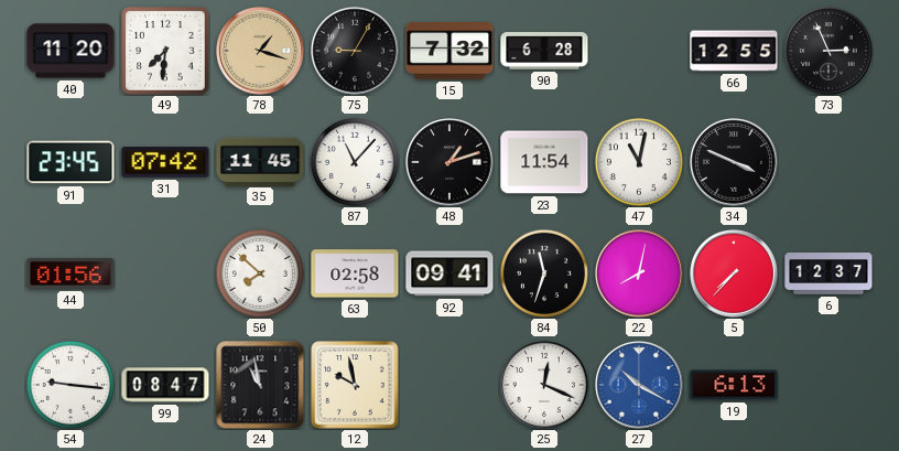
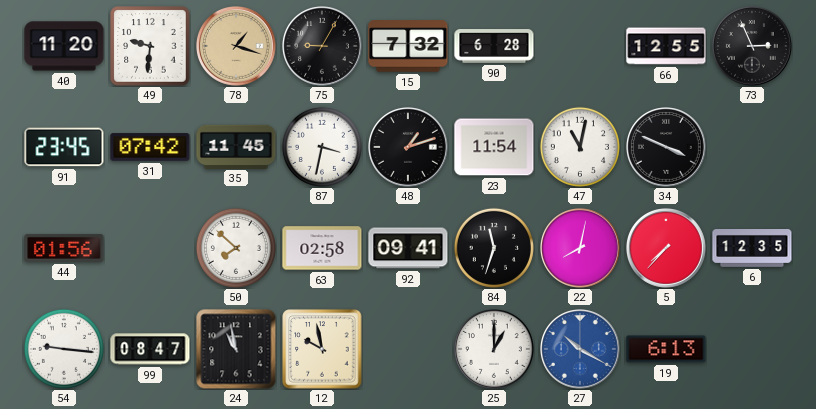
49: 7:31 -> 9:31
87: 11:07 -> 3:32
6: 12:37 -> 12:35
25: 12:19 -> 1:00
